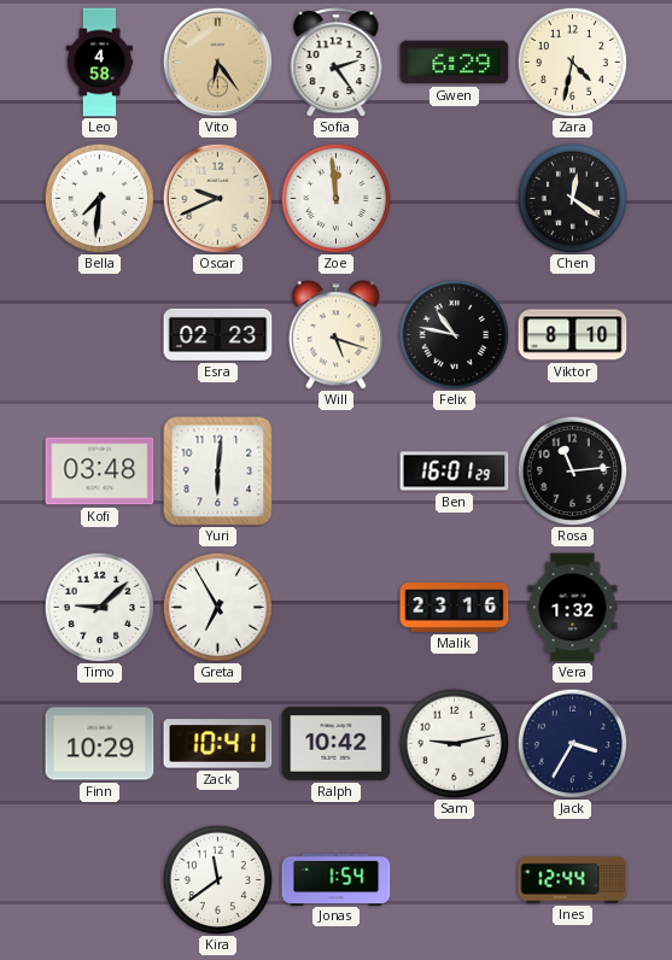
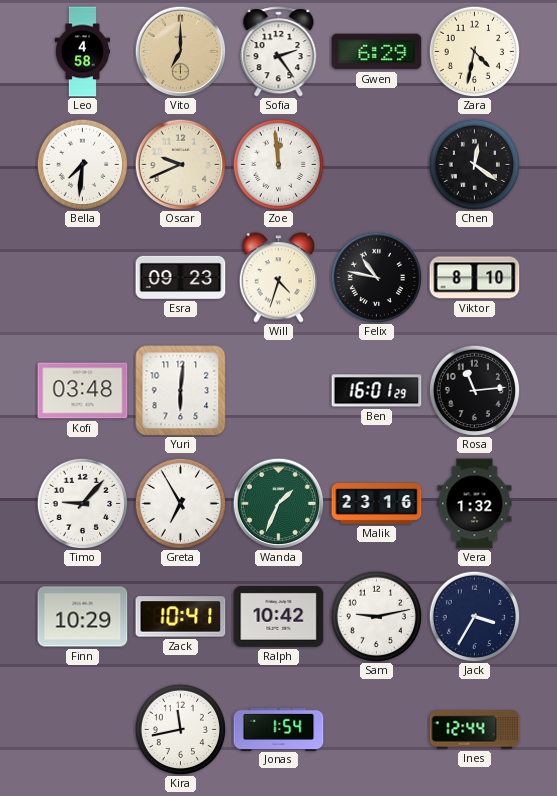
Vito: 6:24 -> 7:00
Esra: 02:23 -> 09:23
Will: 5:18 -> 4:33
Timo: 9:08 -> 9:07
Wanda: none -> 1:34
Kira: 11:39 -> 11:43
